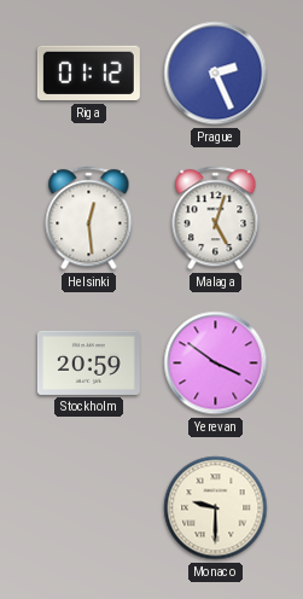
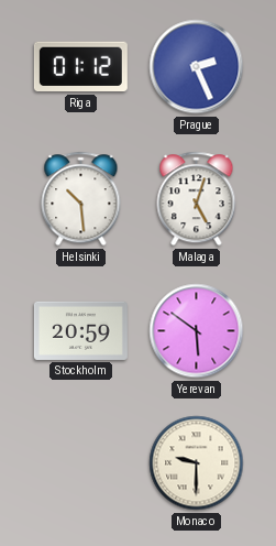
Helsinki: 12:29 -> 10:29
Yerevan: 3:51 -> 5:51
